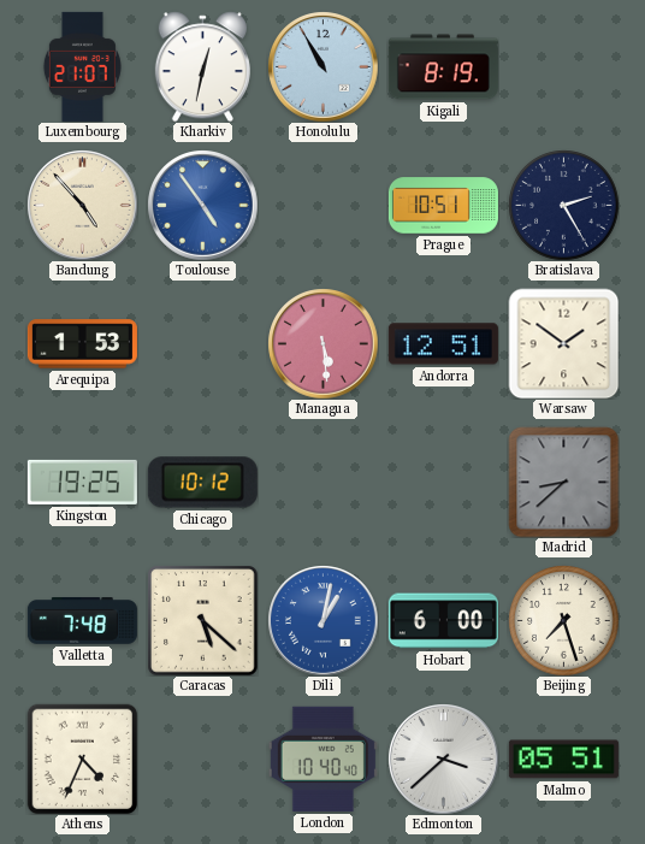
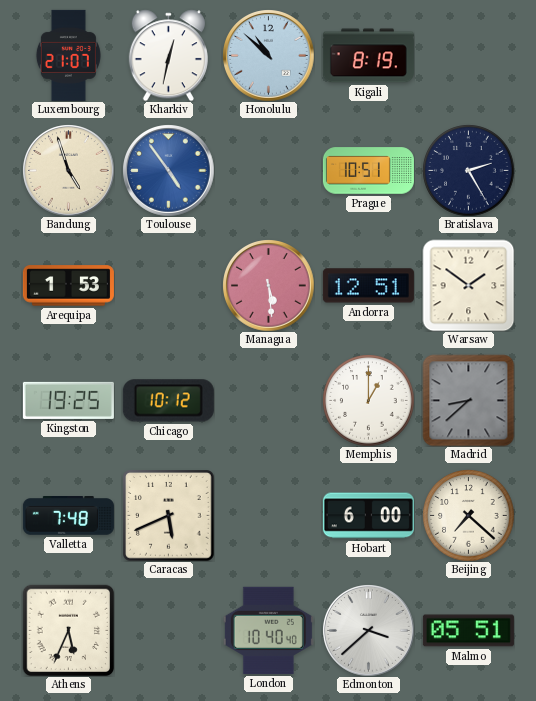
Honolulu: 10:55 -> 10:52
Bandung: 4:53 -> 4:57
Memphis: none -> 1:00
Caracas: 5:22 -> 5:41
Dili: 1:02 -> none
Beijing: 7:27 -> 7:22
Athens: 4:34 -> 5:34
